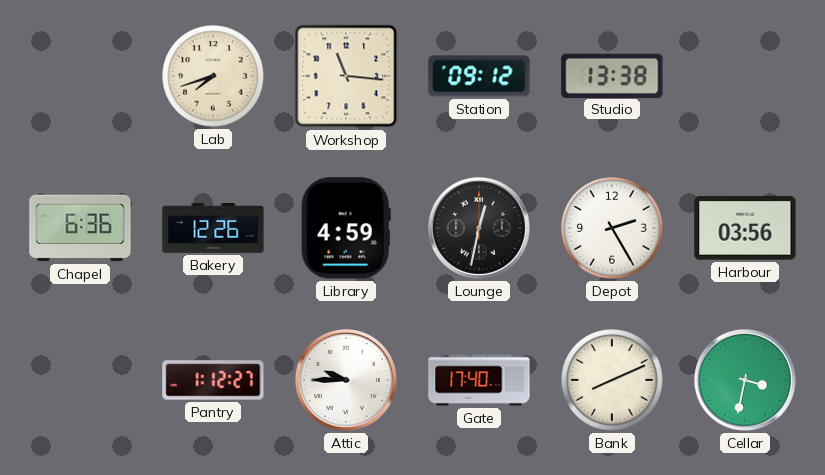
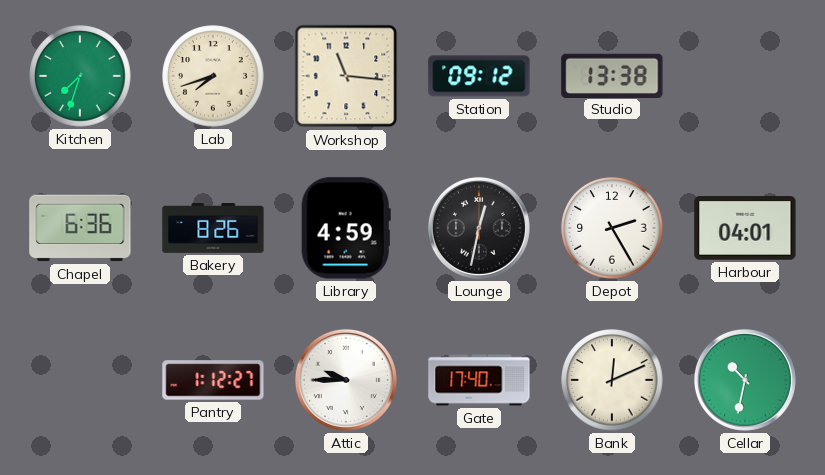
Kitchen: none -> 7:33
Bakery: 12:26 -> 8:26
Harbour: 03:56 -> 04:01
Bank: 8:11 -> 12:11
Cellar: 3:32 -> 10:32
